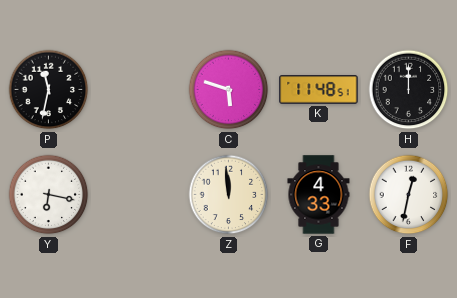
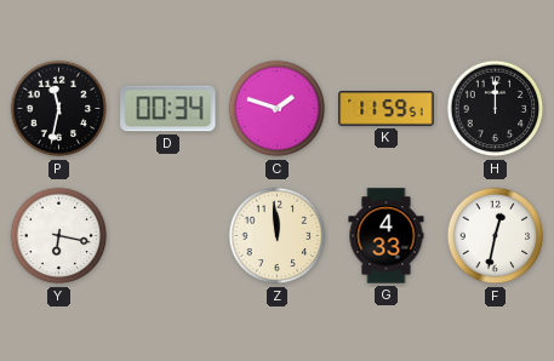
D: none -> 00:34
C: 5:48 -> 1:48
K: 11:48 -> 11:59
